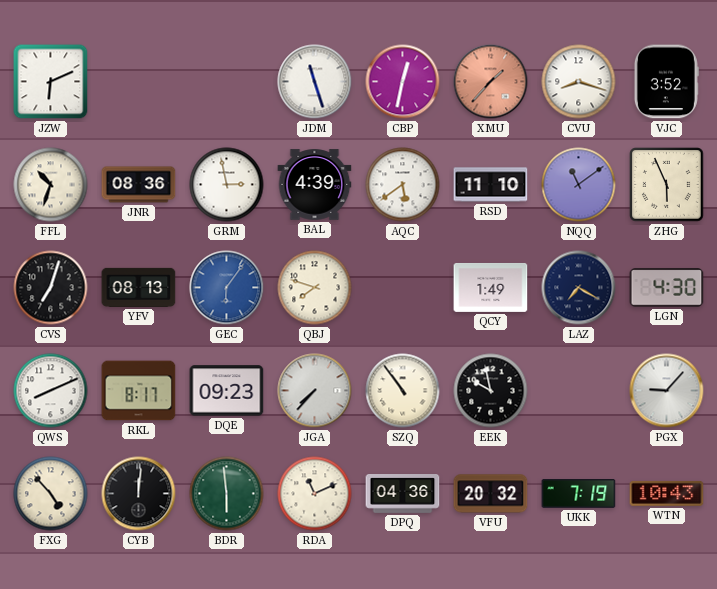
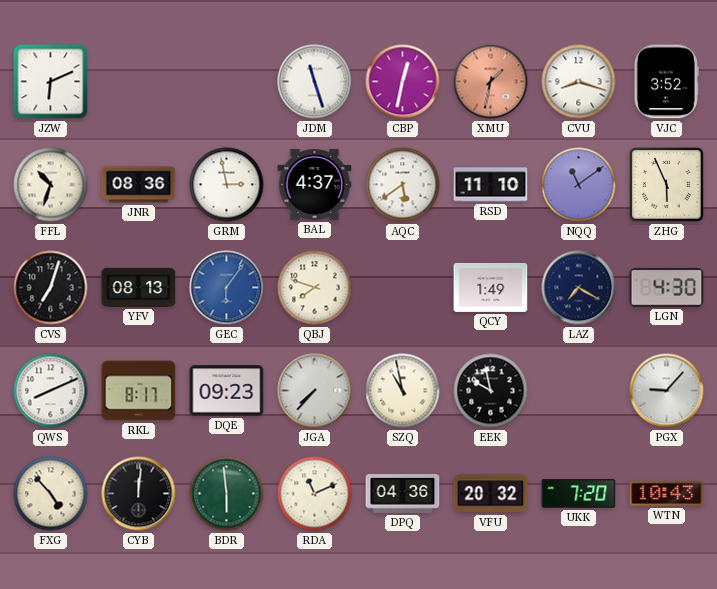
XMU: 1:37 -> 1:32
BAL: 4:39 -> 4:37
SZQ: 10:54 -> 10:58
UKK: 7:19 -> 7:20
